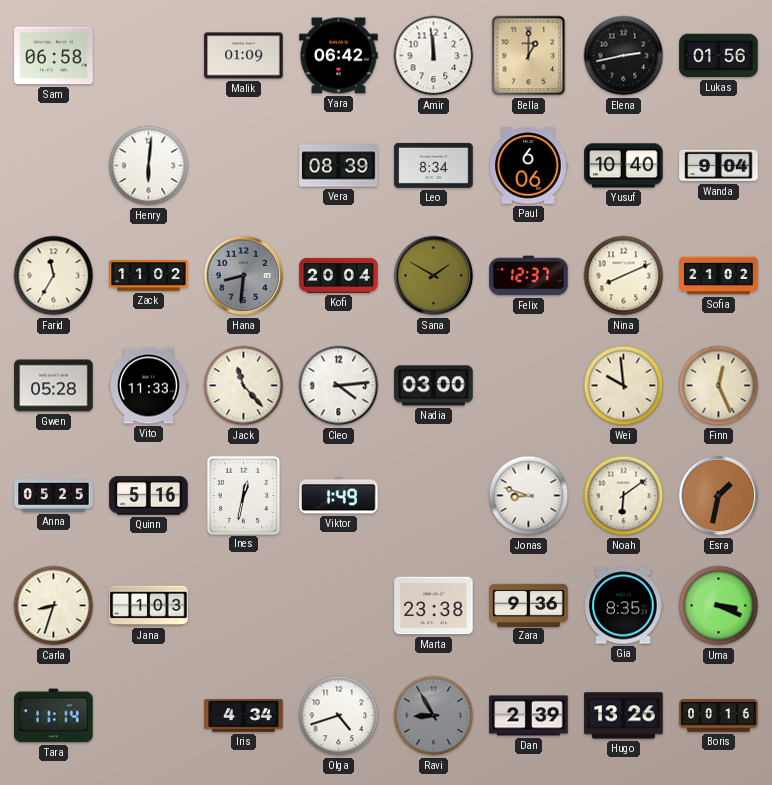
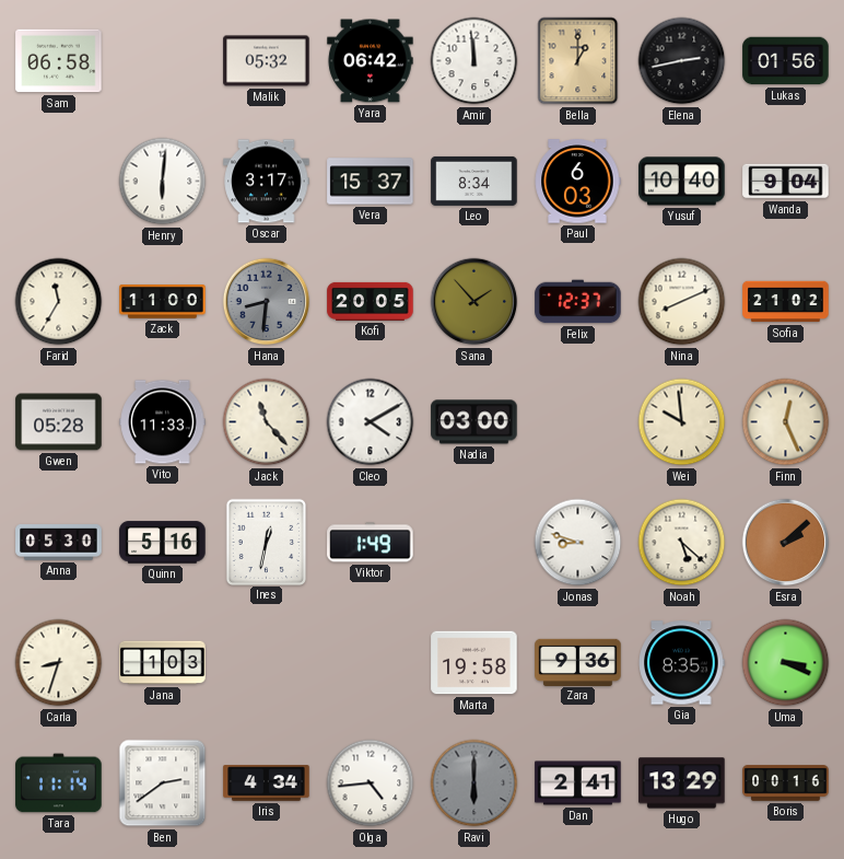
Malik: 01:09 -> 05:32
Oscar: none -> 3:17
Vera: 08:39 -> 15:37
Paul: 6:06 -> 6:03
Zack: 11:02 -> 11:00
Kofi: 20:04 -> 20:05
Sana: 1:50 -> 1:53
Cleo: 4:14 -> 4:10
Anna: 05:25 -> 05:30
Noah: 6:09 -> 5:22
Esra: 1:32 -> 2:08
Marta: 23:38 -> 19:58
Ben: none -> 2:39
Olga: 4:42 -> 4:44
Ravi: 8:55 -> 6:00
Dan: 2:39 -> 2:41
Hugo: 13:26 -> 13:29
